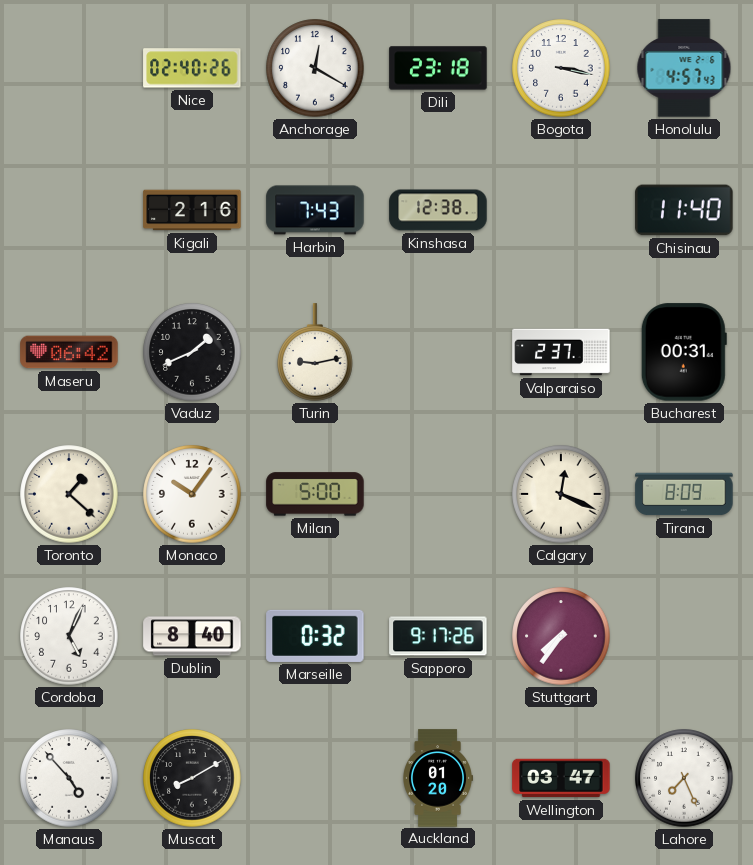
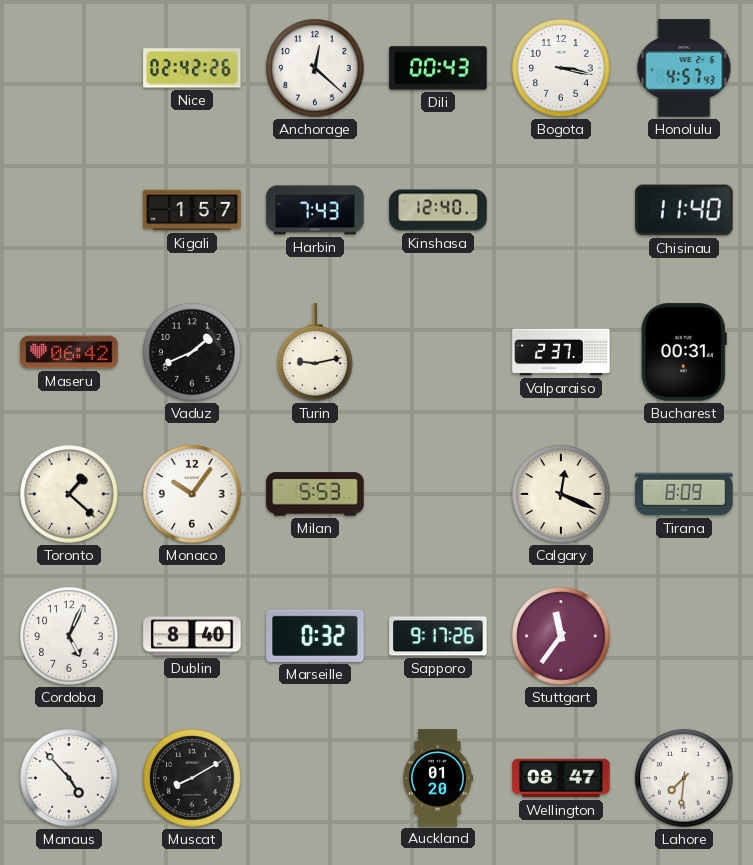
Nice: 02:40 -> 02:42
Anchorage: 12:20 -> 12:22
Dili: 23:18 -> 00:43
Kigali: 2:16 -> 1:57
Kinshasa: 12:38 -> 12:40
Milan: 5:00 -> 5:53
Stuttgart: 7:36 -> 11:36
Wellington: 03:47 -> 08:47
Lahore: 7:26 -> 7:31
